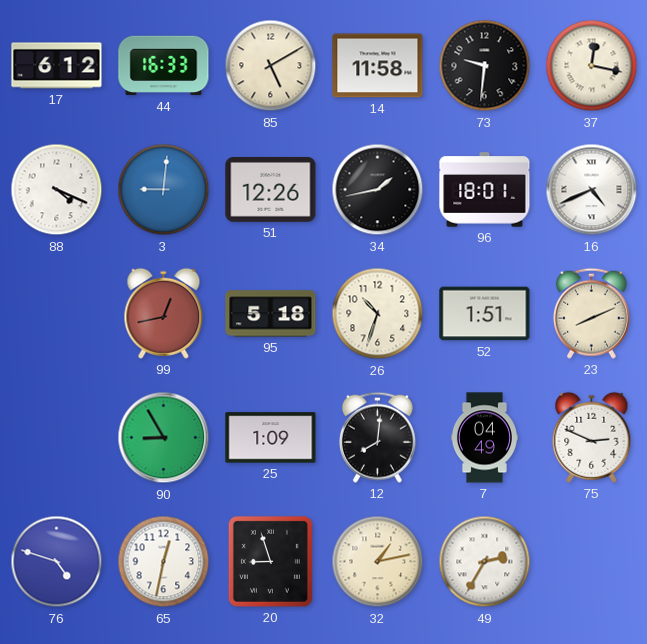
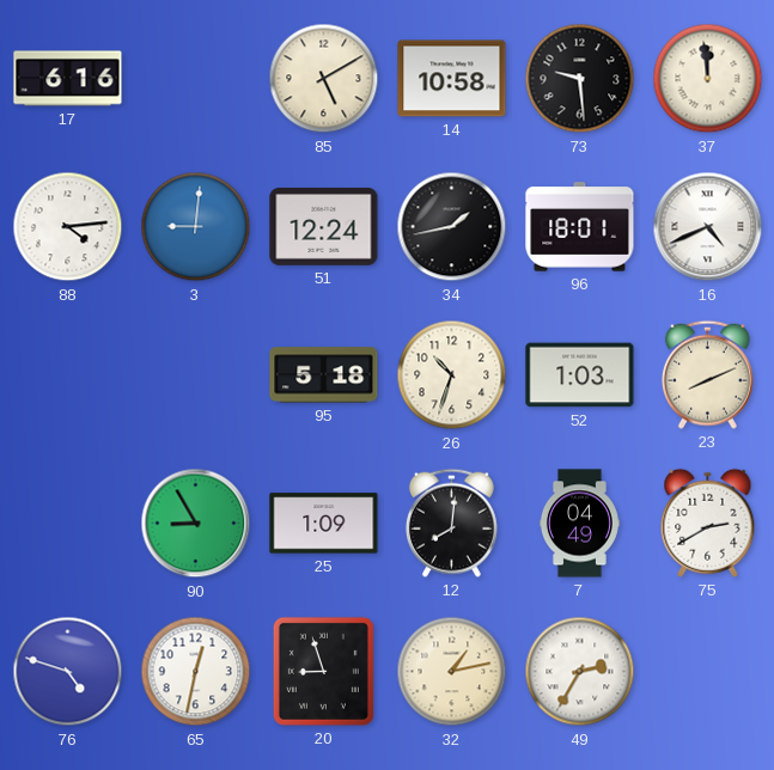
17: 6:12 -> 6:16
44: 16:33 -> none
14: 11:58 -> 10:58
73: 9:31 -> 9:29
37: 12:17 -> 11:59
88: 4:19 -> 4:14
51: 12:26 -> 12:24
99: 12:43 -> none
52: 1:51 -> 1:03
75: 2:49 -> 2:40
